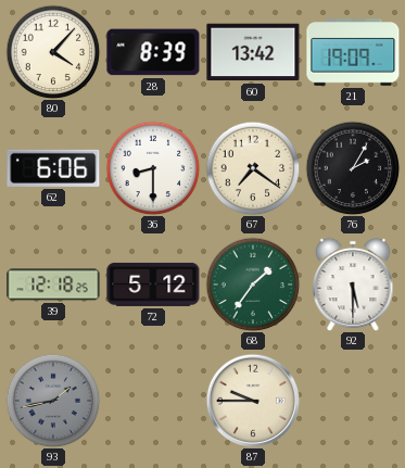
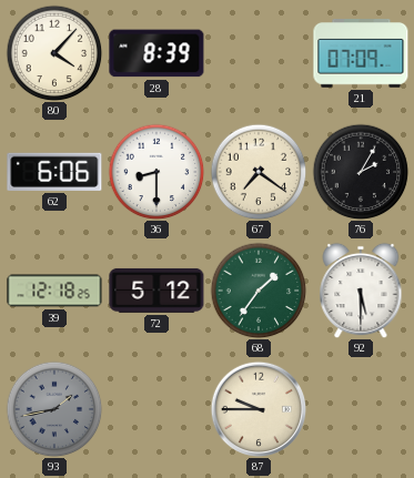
60: 13:42 -> none
21: 19:09 -> 07:09
